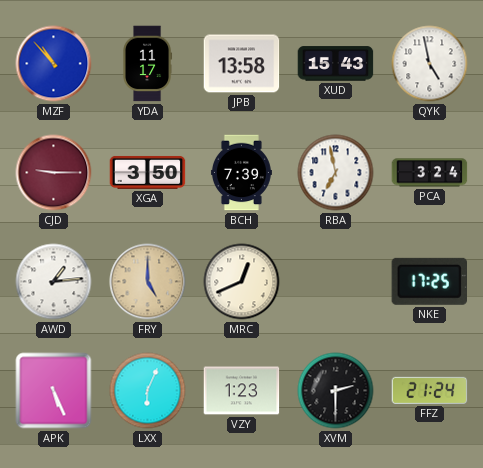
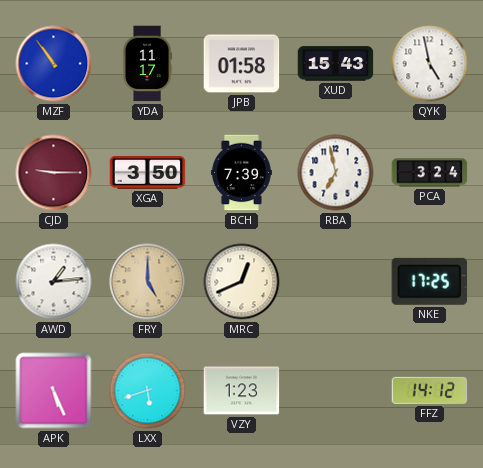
MZF: 10:53 -> 10:54
JPB: 13:58 -> 01:58
LXX: 6:04 -> 5:42
XVM: 2:30 -> none
FFZ: 21:24 -> 14:12
